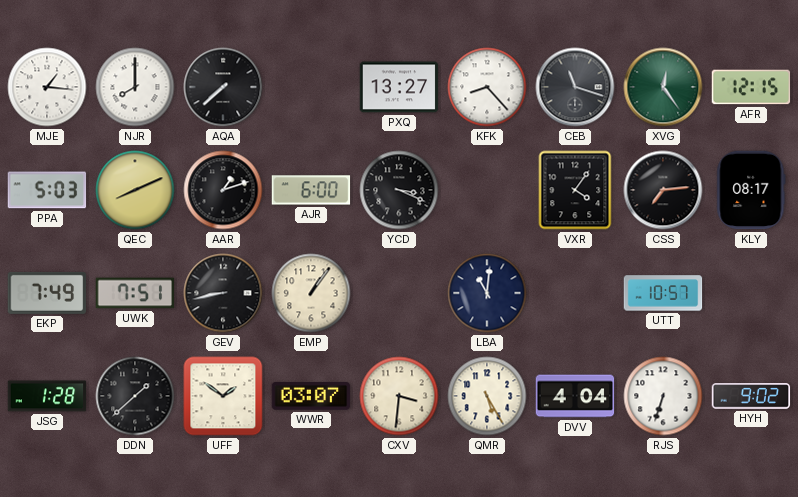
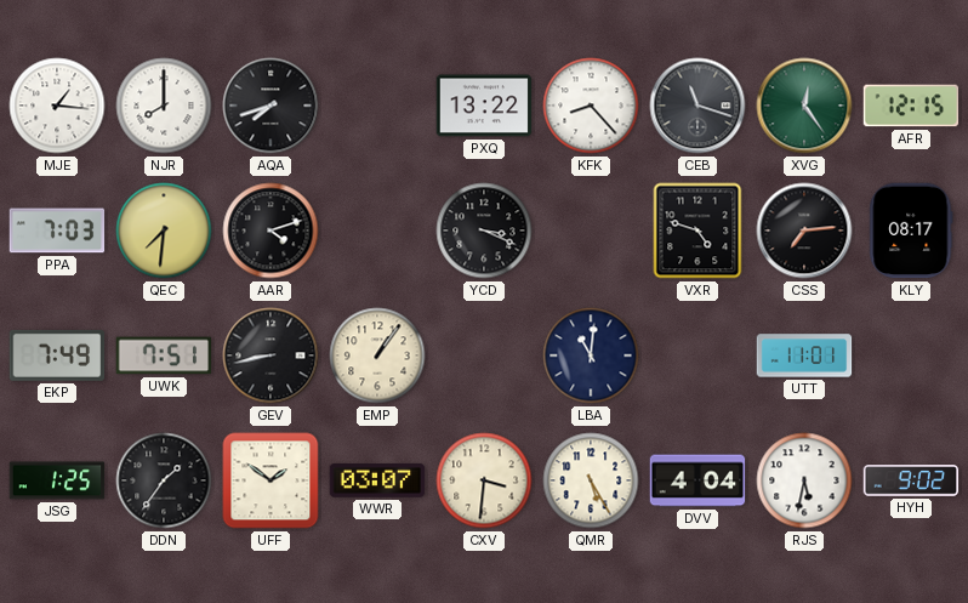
AQA: 7:38 -> 7:42
PXQ: 13:27 -> 13:22
PPA: 5:03 -> 7:03
QEC: 8:11 -> 7:31
AAR: 1:12 -> 4:12
AJR: 6:00 -> none
VXR: 4:06 -> 4:48
UTT: 10:57 -> 11:01
JSG: 1:28 -> 1:25
DDN: 1:38 -> 1:36
RJS: 6:33 -> 5:32
